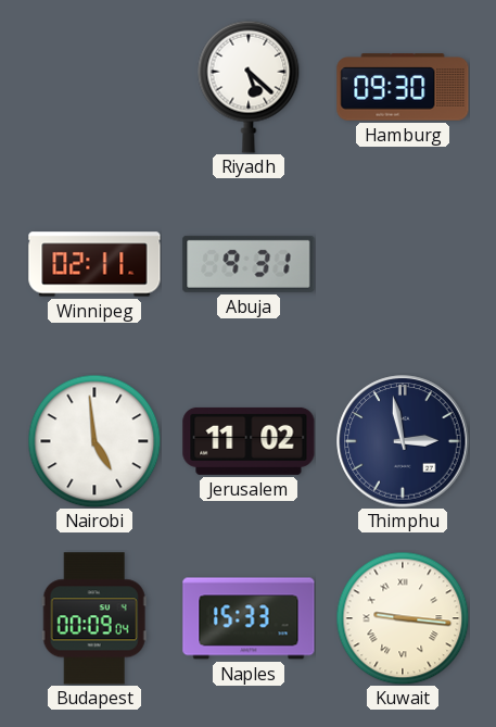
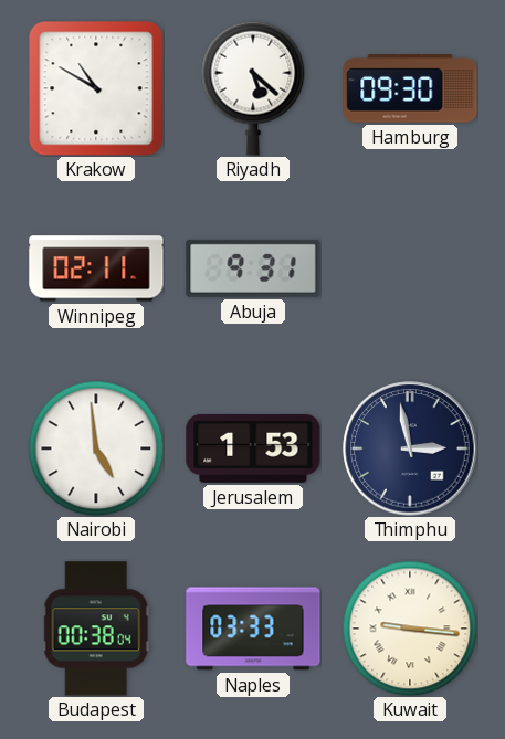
Krakow: none -> 10:50
Jerusalem: 11:02 -> 1:53
Budapest: 00:09 -> 00:38
Naples: 15:33 -> 03:33
